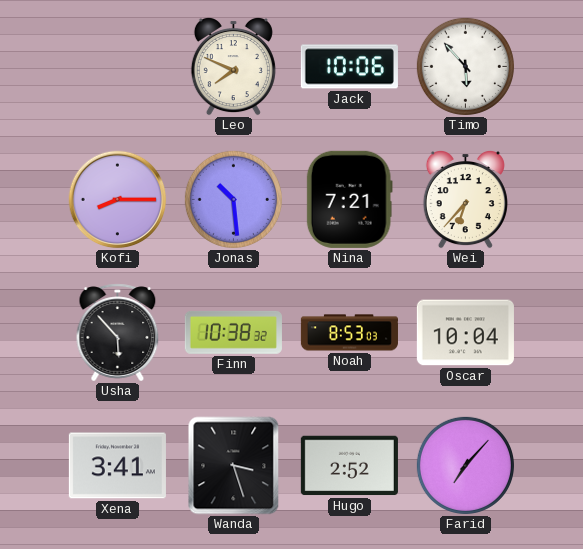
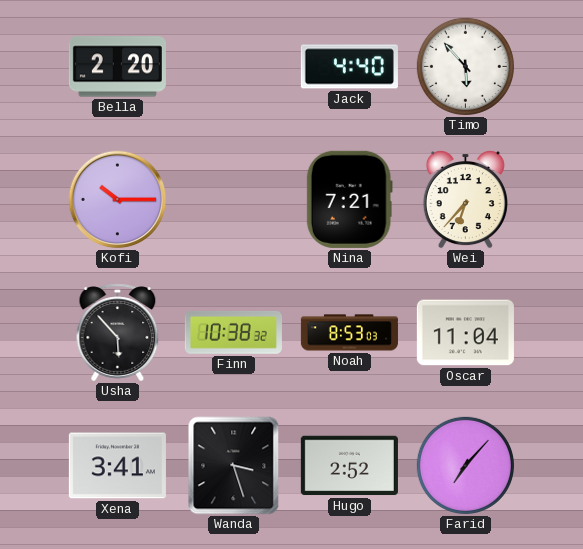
Bella: none -> 2:20
Leo: 7:49 -> none
Jack: 10:06 -> 4:40
Kofi: 8:15 -> 10:15
Jonas: 10:29 -> none
Oscar: 10:04 -> 11:04
